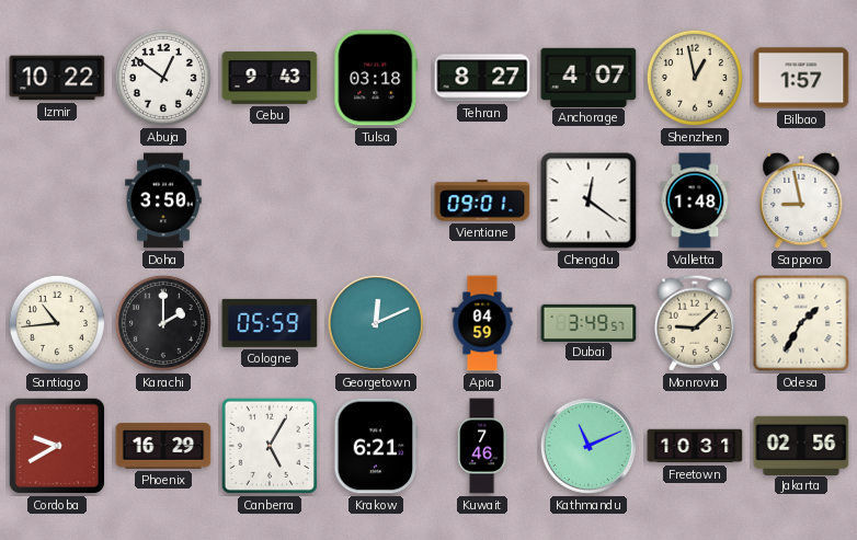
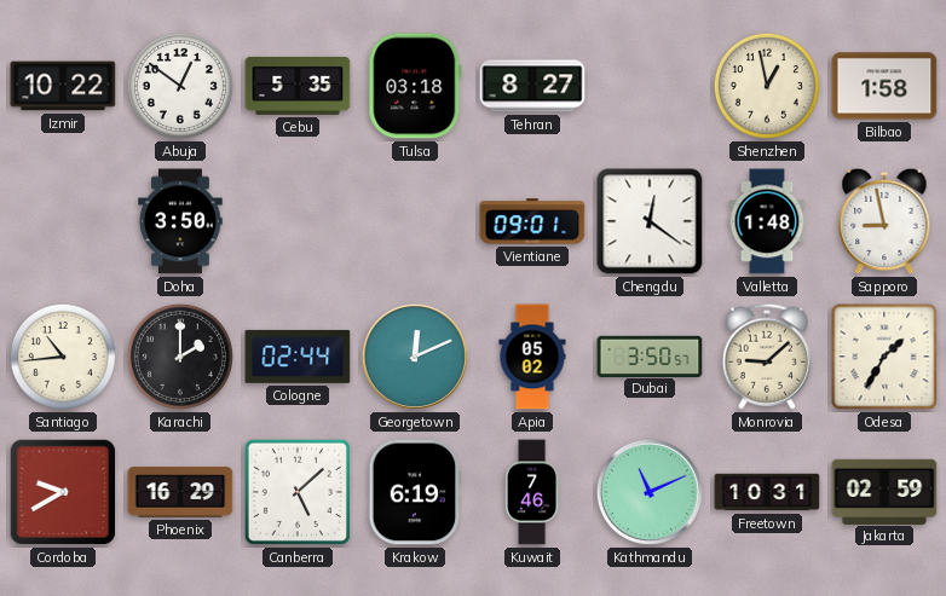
Cebu: 9:43 -> 5:35
Anchorage: 4:07 -> none
Bilbao: 1:57 -> 1:58
Cologne: 05:59 -> 02:44
Apia: 04:59 -> 05:02
Dubai: 3:49 -> 3:50
Canberra: 5:05 -> 5:08
Krakow: 6:21 -> 6:19
Jakarta: 02:56 -> 02:59
